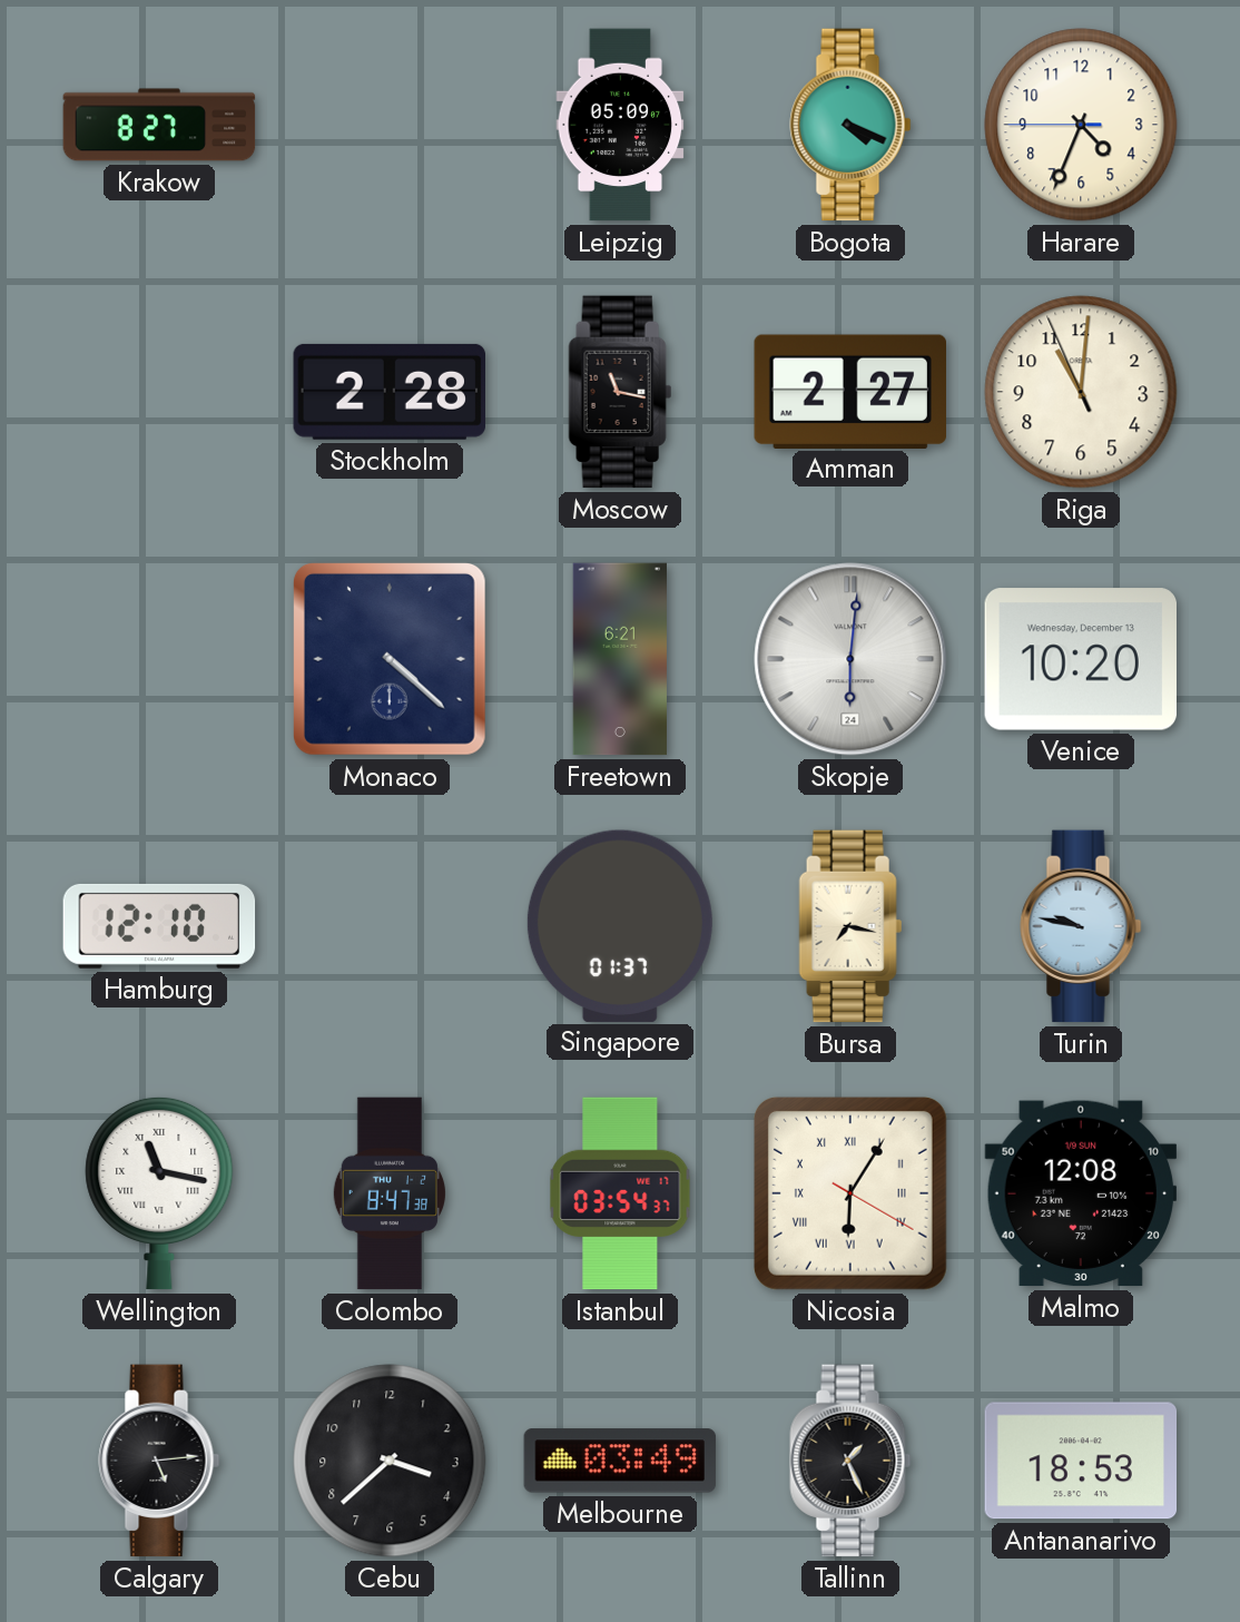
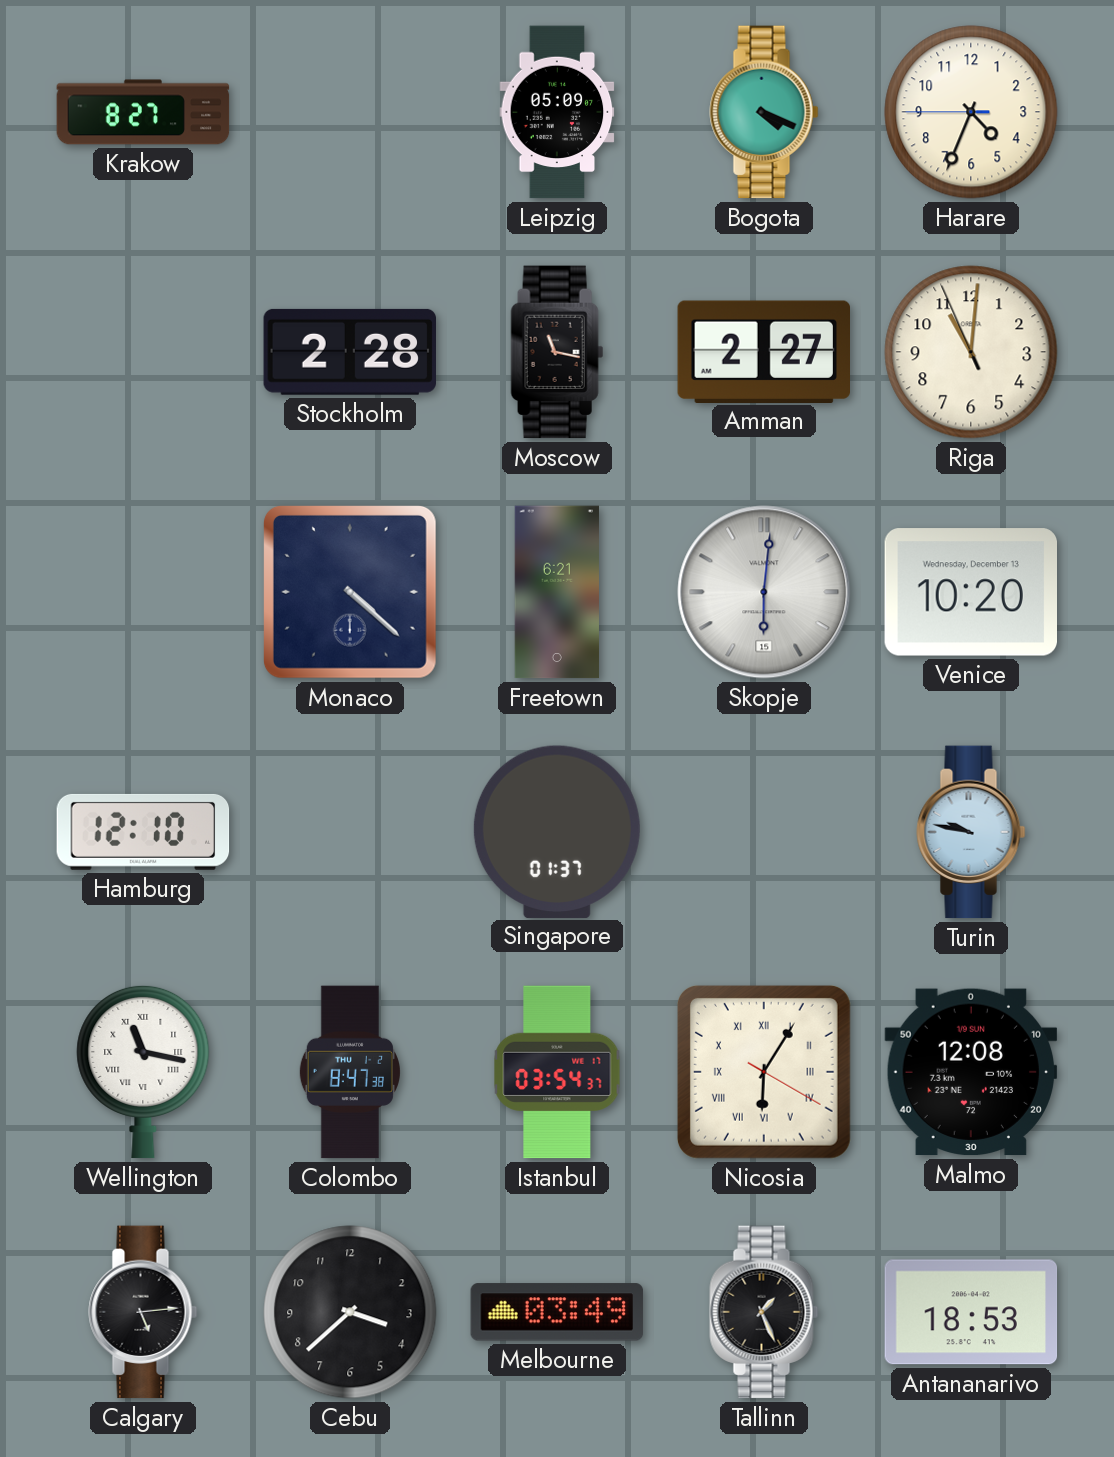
Skopje date: 24 -> 15
Bursa: 7:17 -> none
